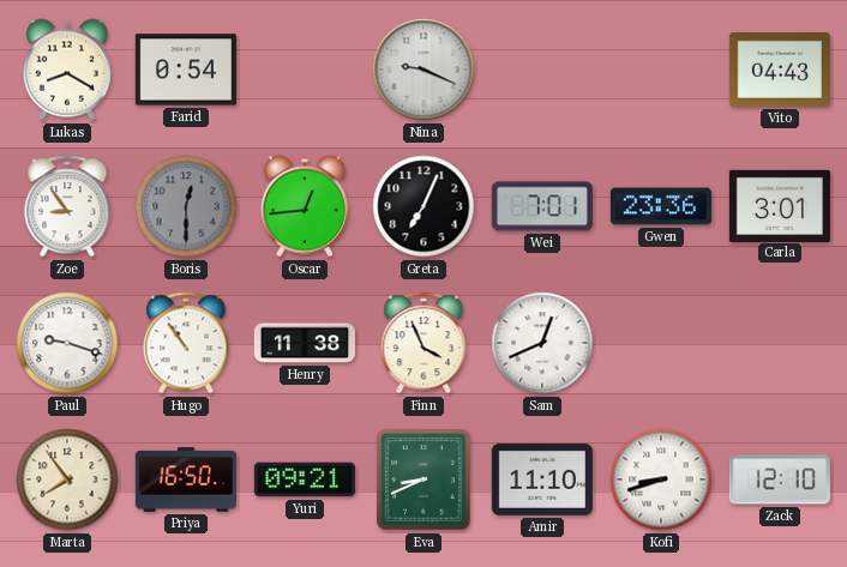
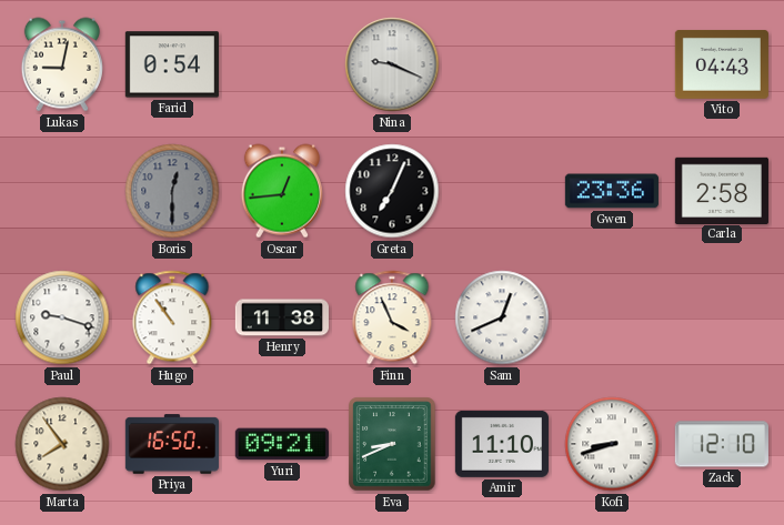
Lukas: 8:20 -> 9:02
Zoe: 8:54 -> none
Wei: 7:01 -> none
Carla: 3:01 -> 2:58
